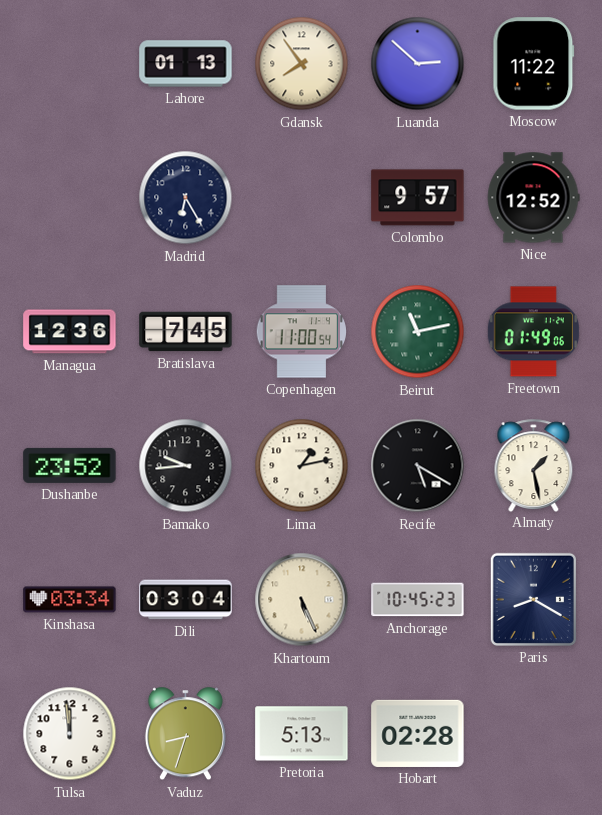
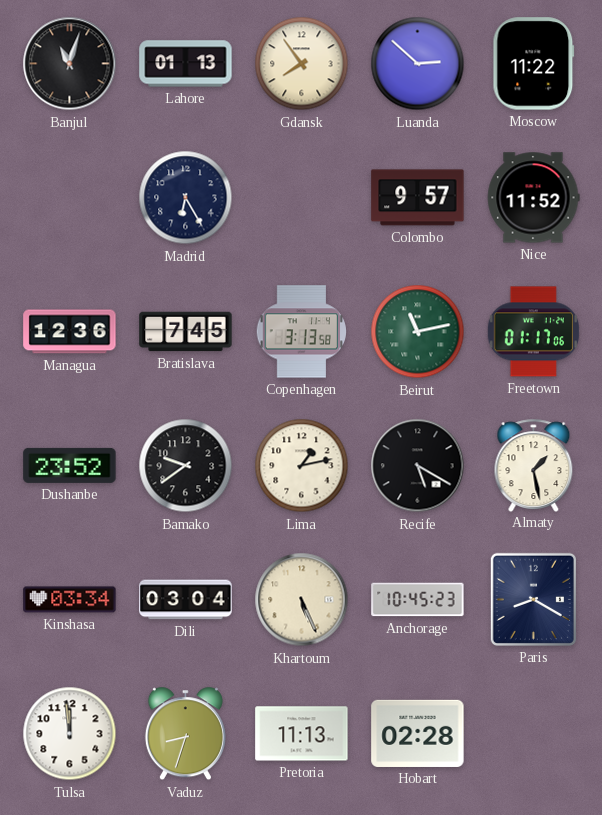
Banjul: none -> 11:03
Nice: 12:52 -> 11:52
Copenhagen: 11:00 -> 3:13
Freetown: 01:49 -> 01:17
Bamako: 9:44 -> 9:39
Pretoria: 5:13 -> 11:13
